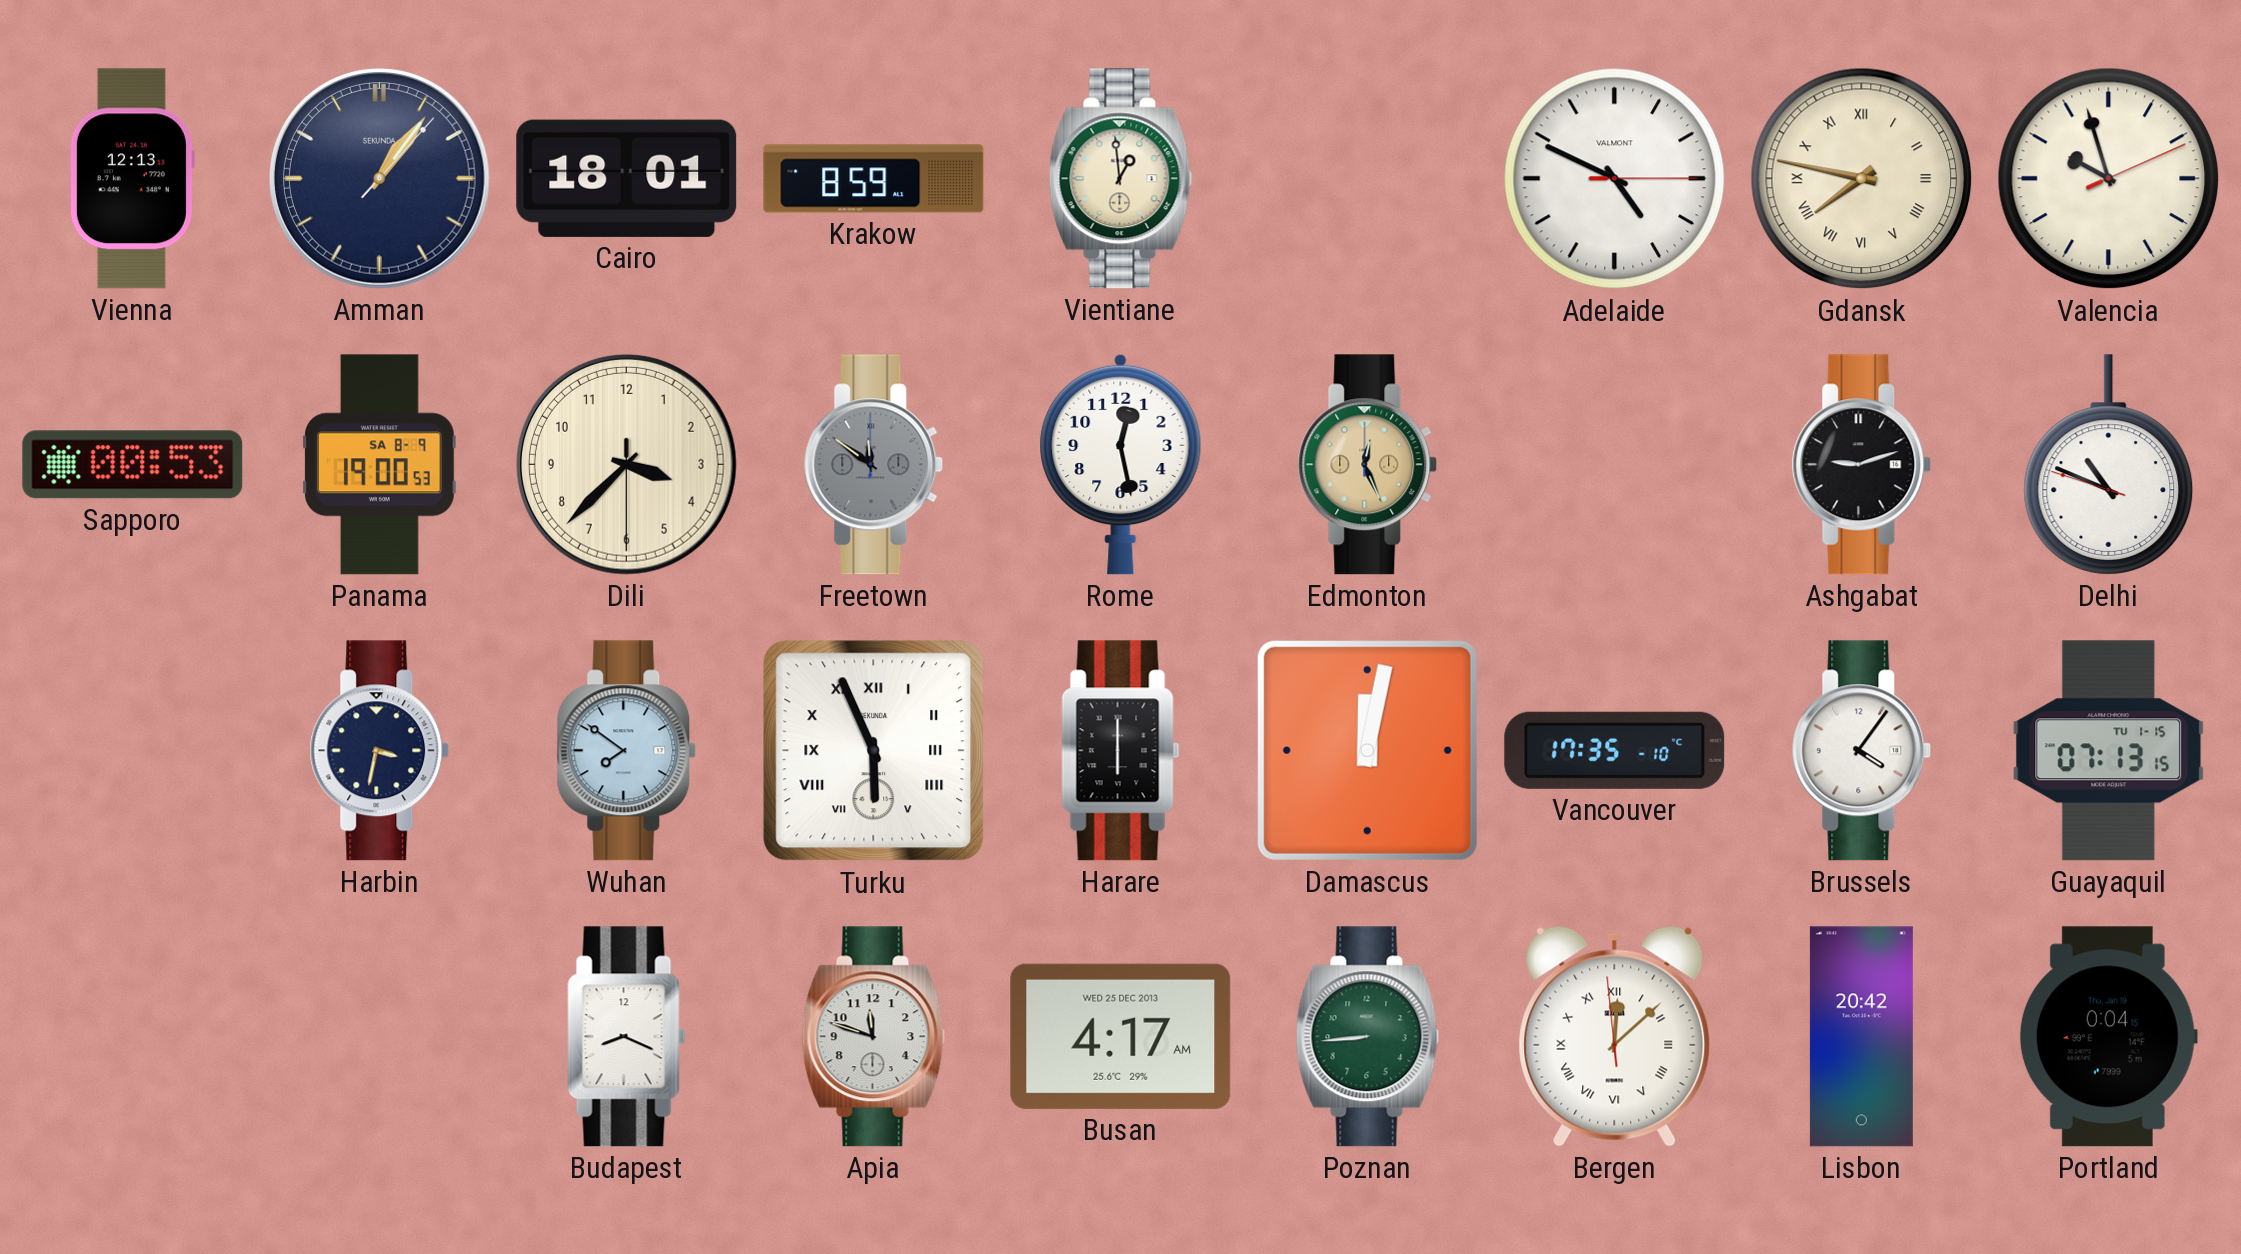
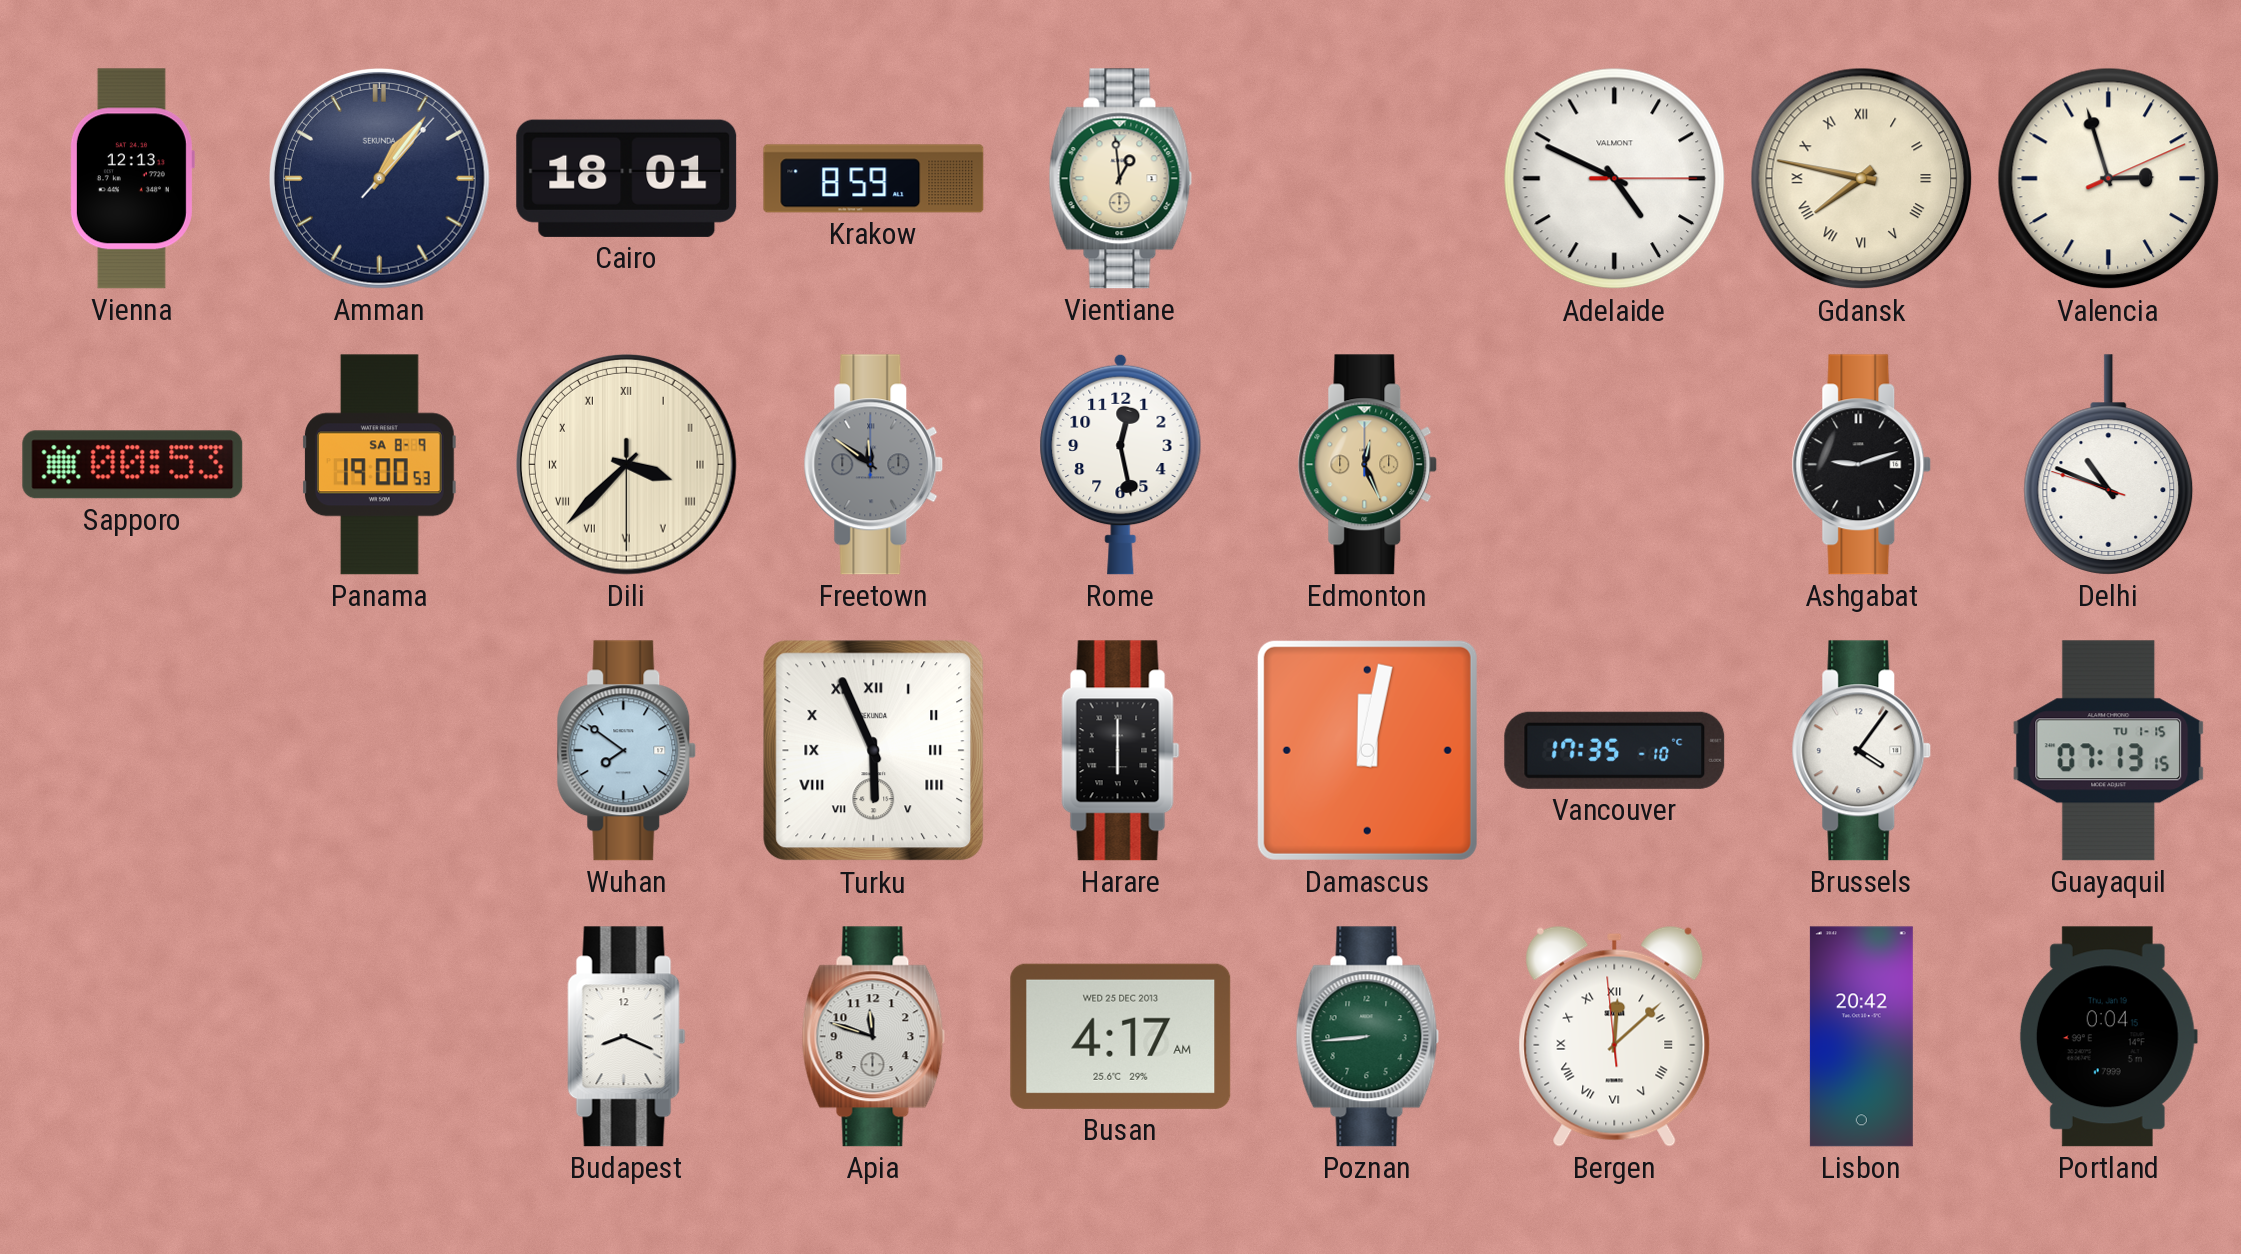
Valencia: 9:57 -> 2:57
Dili numerals: Arabic -> Roman
Harbin: 3:32 -> none
